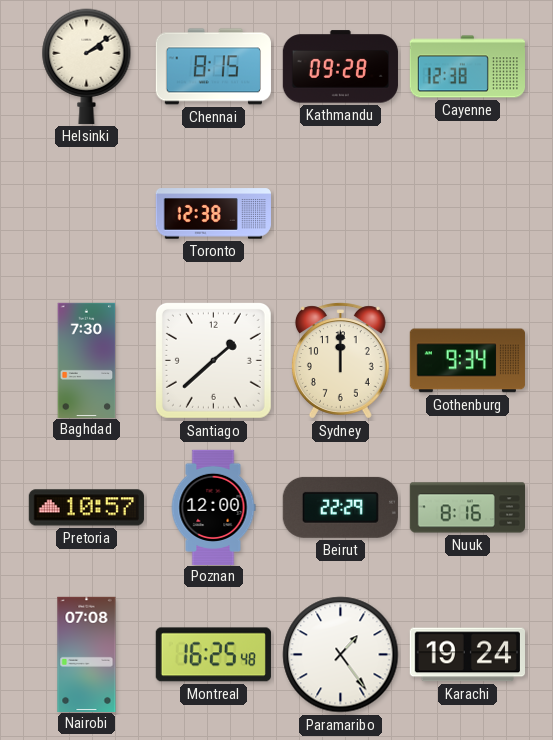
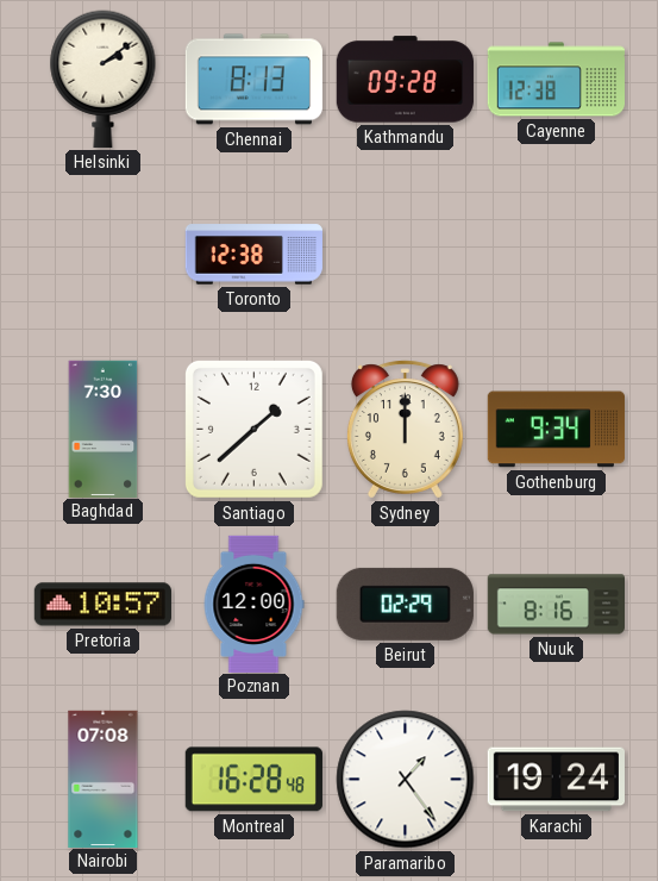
Chennai: 8:15 -> 8:13
Beirut: 22:29 -> 02:29
Montreal: 16:25 -> 16:28
